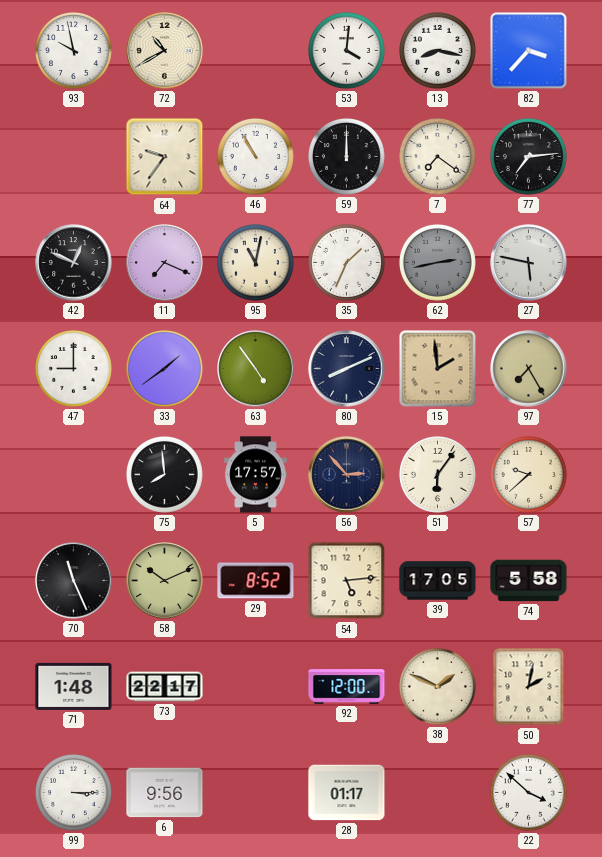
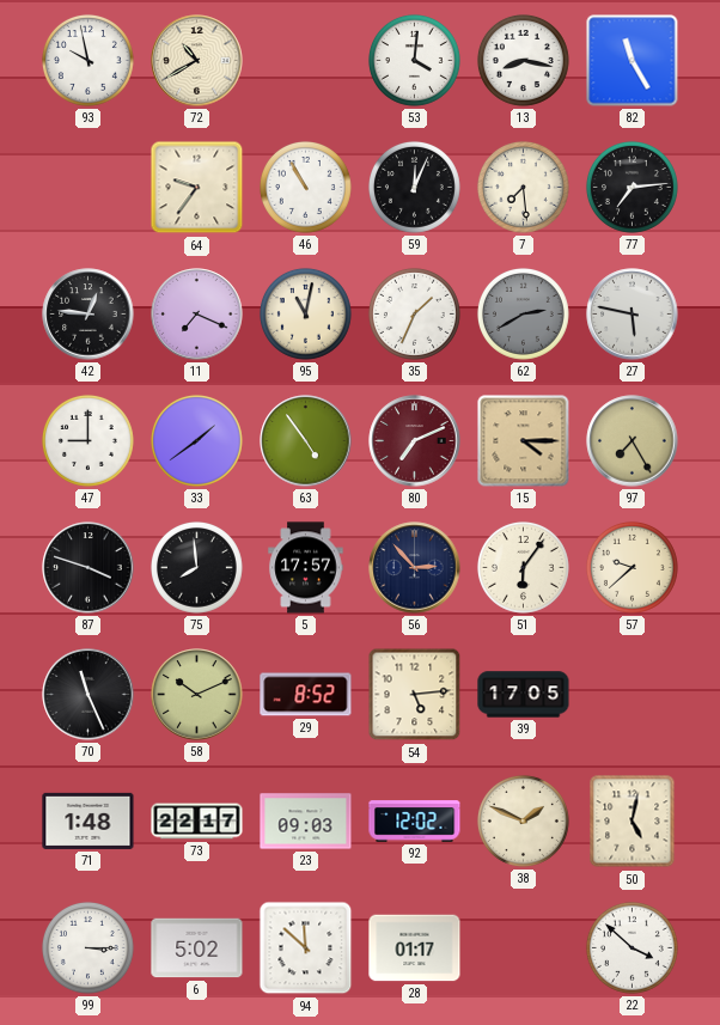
82: 3:37 -> 11:25
59: 12:00 -> 12:04
7: 7:21 -> 7:29
42: 12:49 -> 12:46
62: 2:43 -> 2:40
80: 8:11 -> 7:11
80 dial: navy -> burgundy
15: 1:59 -> 4:15
87: none -> 3:48
74: 5:58 -> none
23: none -> 09:03
92: 12:00 -> 12:02
50: 2:02 -> 5:02
6: 9:56 -> 5:02
94: none -> 11:52
